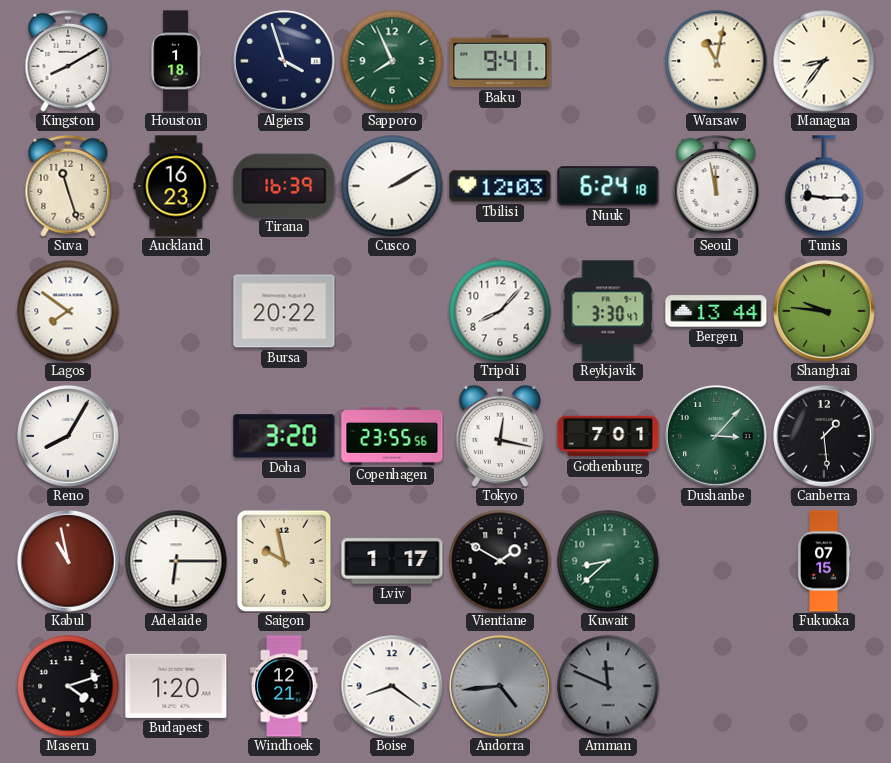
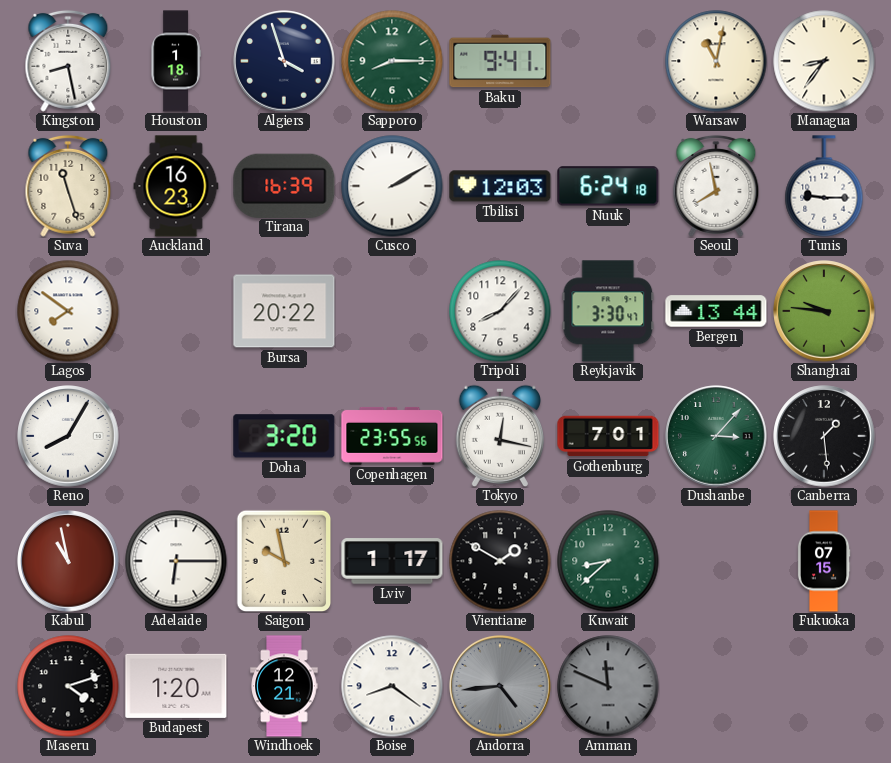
Kingston: 8:10 -> 8:28
Sapporo: 7:56 -> 8:15
Seoul: 11:58 -> 7:58
